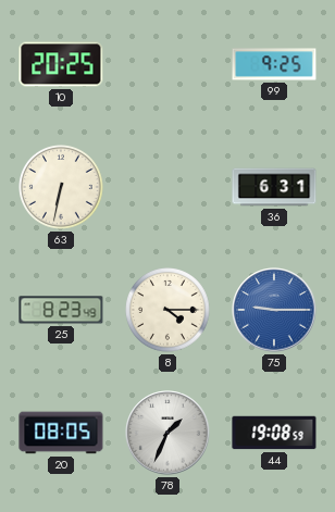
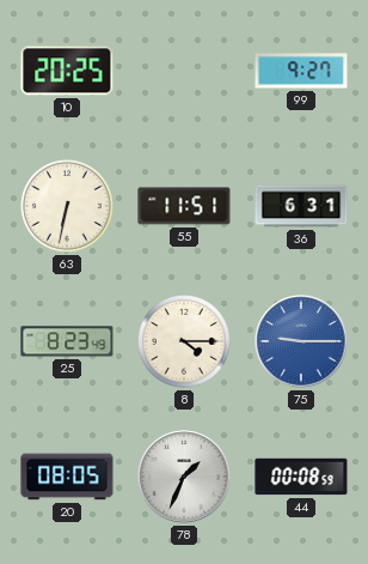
99: 9:25 -> 9:27
55: none -> 11:51
44: 19:08 -> 00:08
